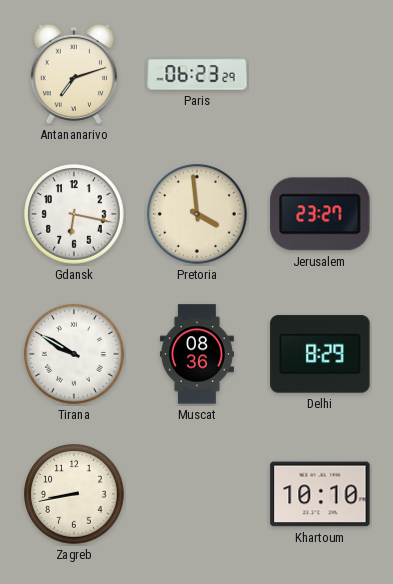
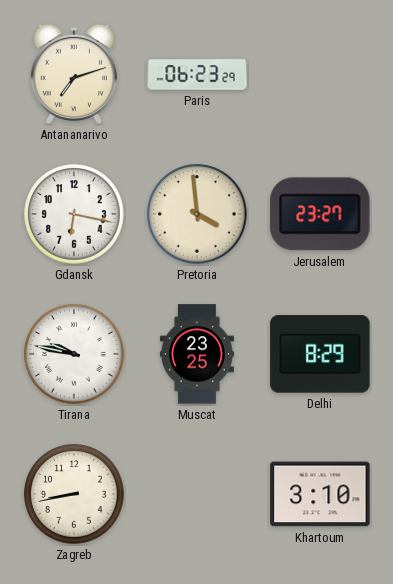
Tirana: 9:50 -> 9:47
Muscat: 08:36 -> 23:25
Khartoum: 10:10 -> 3:10
